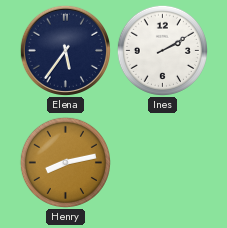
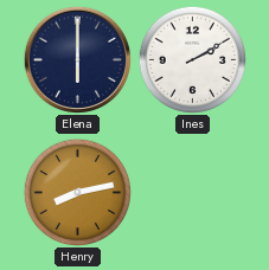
Elena: 5:36 -> 6:00
